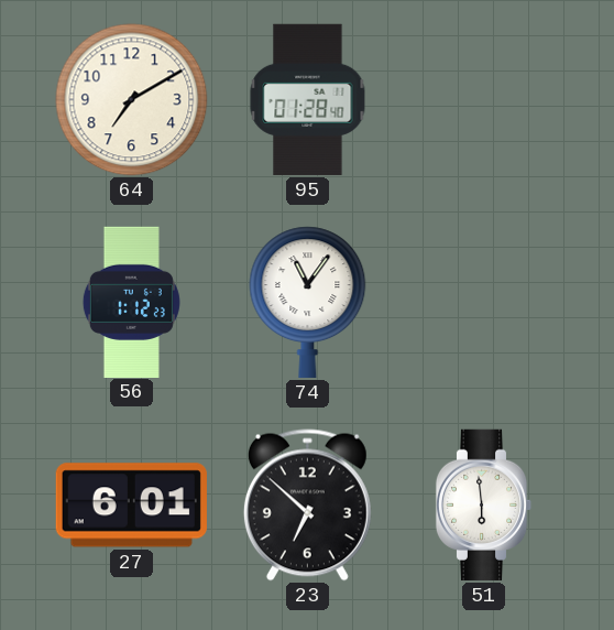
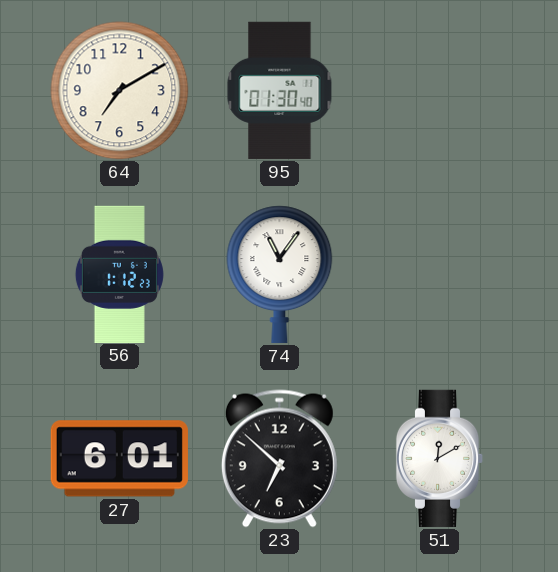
95: 01:28 -> 01:30
51: 5:59 -> 12:10
